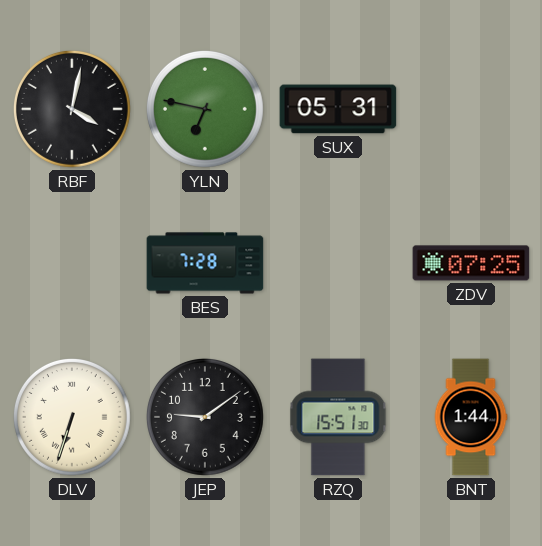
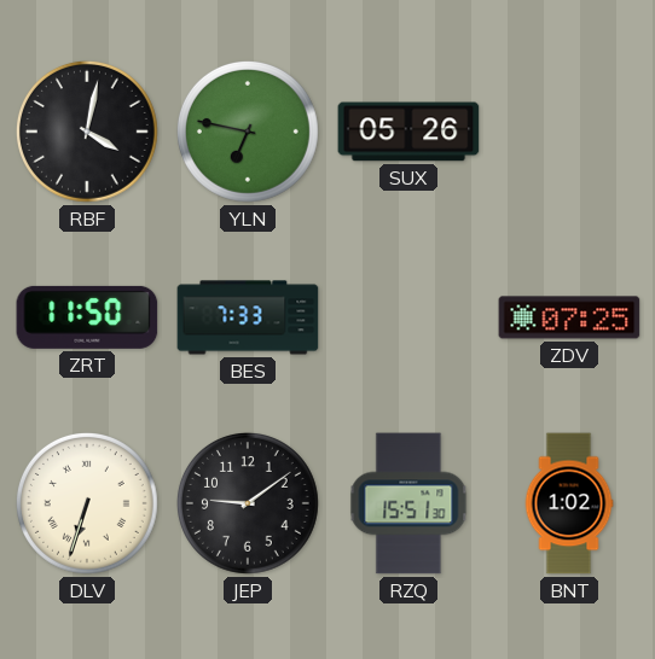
SUX: 05:31 -> 05:26
ZRT: none -> 11:50
BES: 7:28 -> 7:33
BNT: 1:44 -> 1:02
